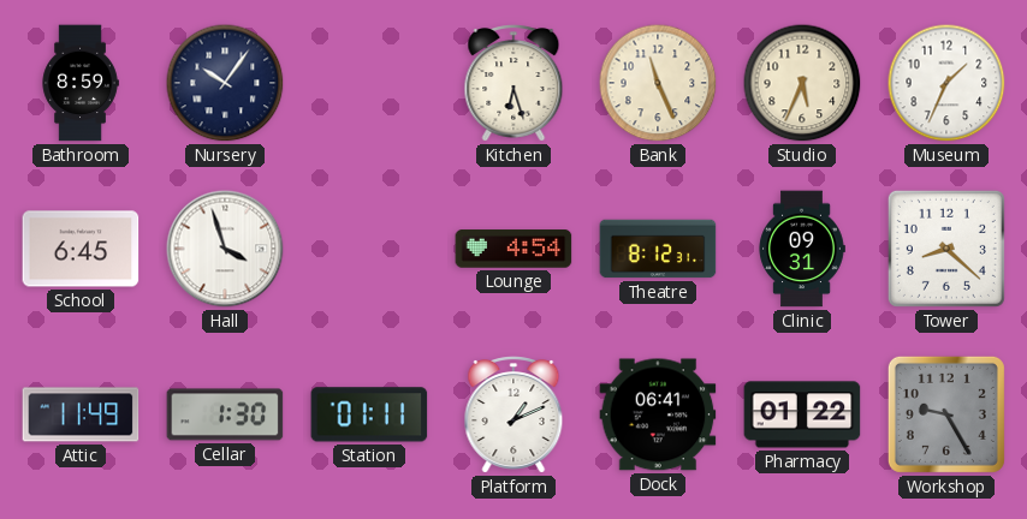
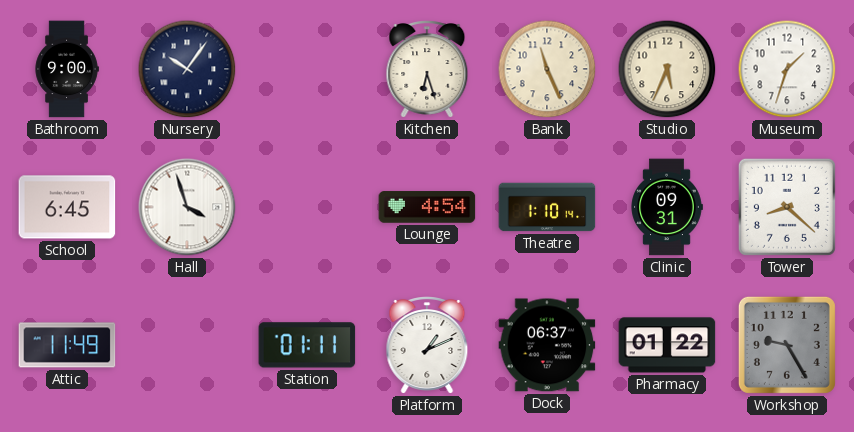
Bathroom: 8:59 -> 9:00
Museum: 1:34 -> 1:33
Theatre: 8:12 -> 1:10
Cellar: 1:30 -> none
Dock: 06:41 -> 06:37
